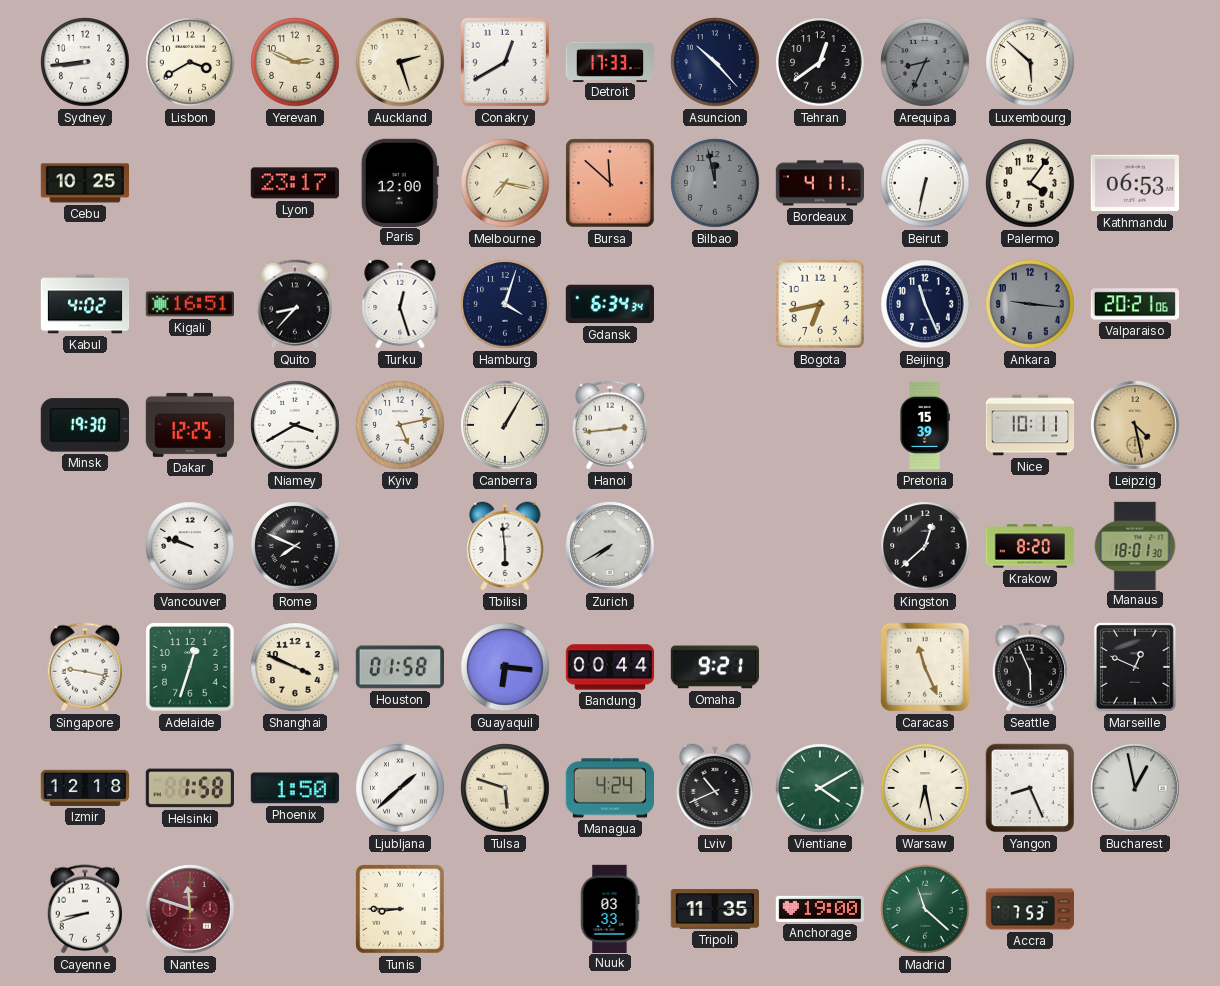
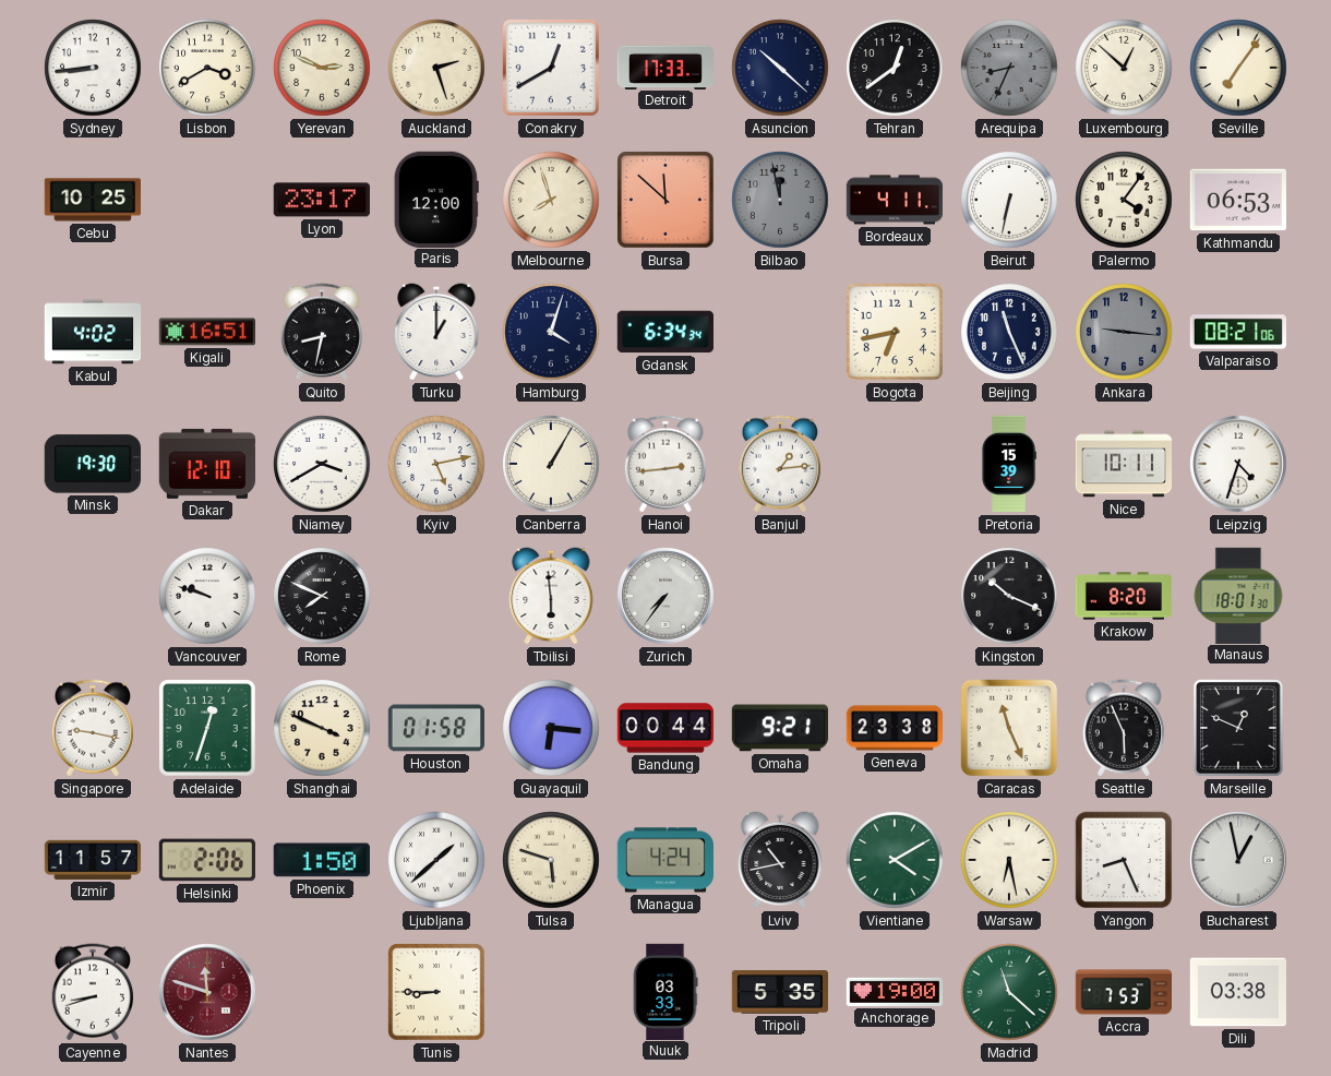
Asuncion: 10:23 -> 10:22
Luxembourg: 5:52 -> 12:52
Seville: none -> 7:06
Melbourne: 7:17 -> 7:57
Quito: 8:37 -> 8:32
Turku: 12:27 -> 1:00
Valparaiso: 20:21 -> 08:21
Dakar: 12:25 -> 12:10
Banjul: none -> 1:14
Leipzig: 4:28 -> 4:33
Leipzig dial: champagne -> white
Zurich: 7:40 -> 7:36
Kingston: 12:38 -> 10:19
Geneva: none -> 23:38
Izmir: 12:18 -> 11:57
Helsinki: 1:58 -> 2:06
Lviv: 10:41 -> 10:43
Tripoli: 11:35 -> 5:35
Dili: none -> 03:38
